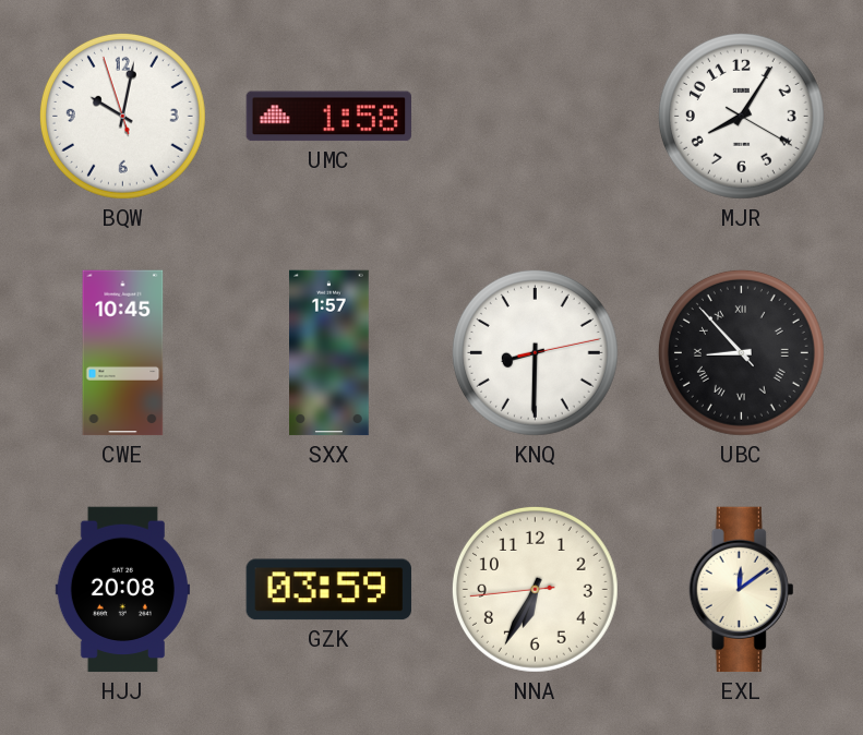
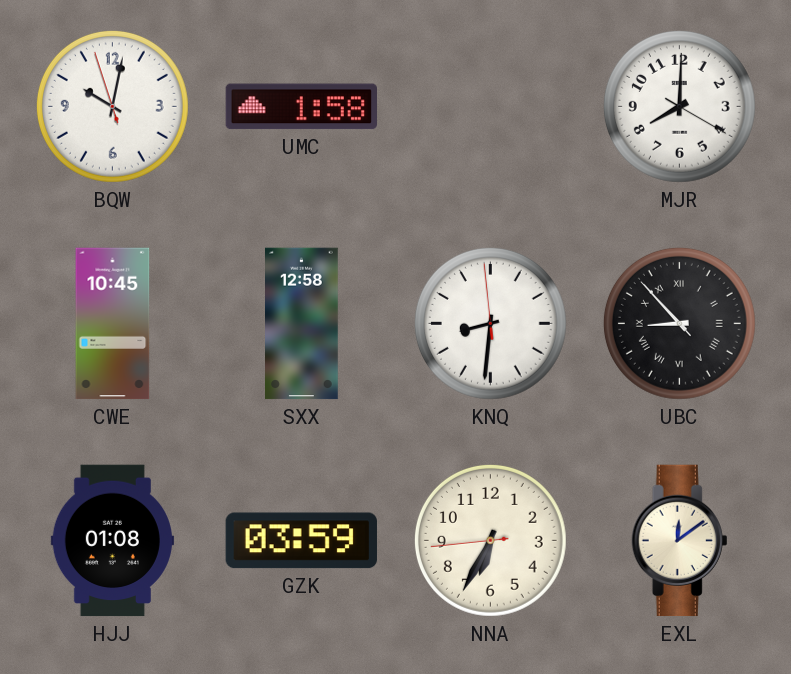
MJR: 8:05 -> 8:00
SXX: 1:57 -> 12:58
KNQ: 8:30:13 -> 8:30:59
HJJ: 20:08 -> 01:08
